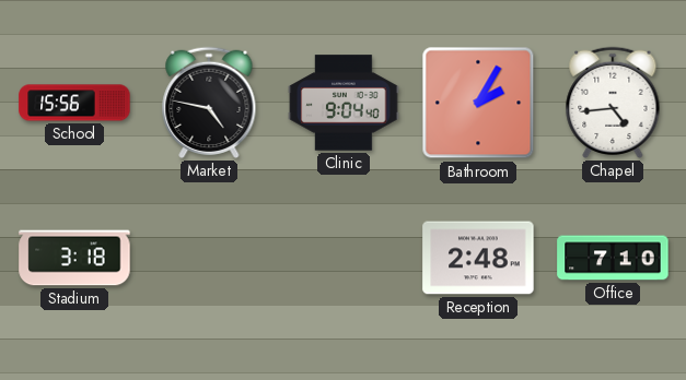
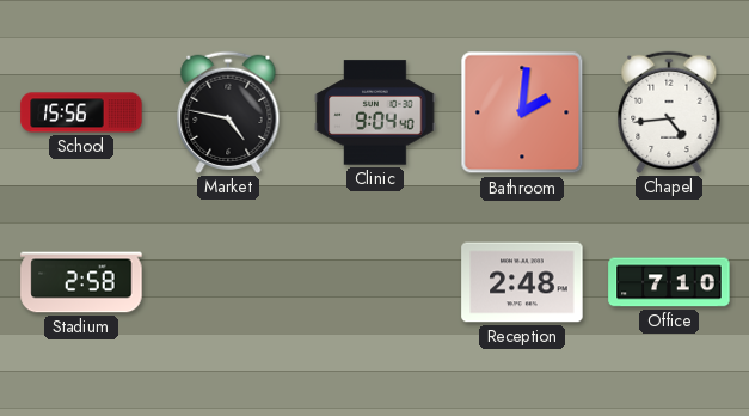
Bathroom: 2:05 -> 2:01
Stadium: 3:18 -> 2:58
